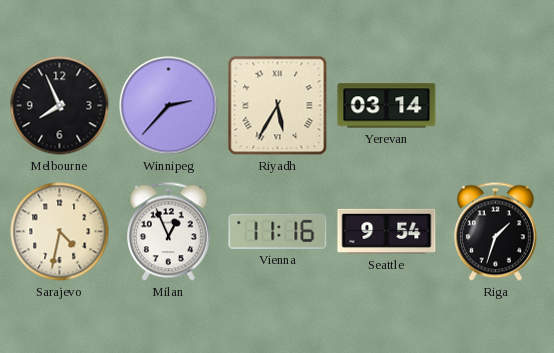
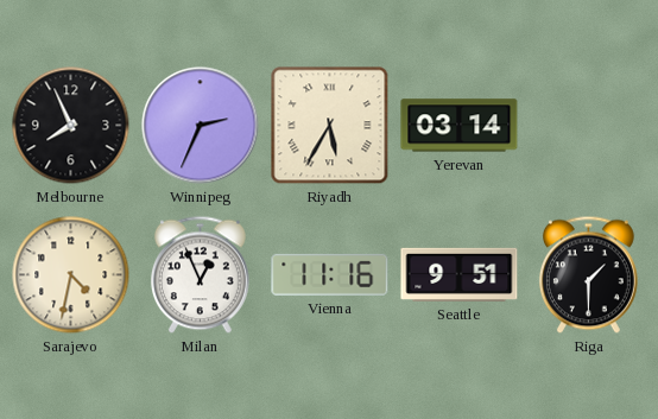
Winnipeg: 2:37 -> 2:34
Seattle: 9:54 -> 9:51
Riga: 1:33 -> 1:30
